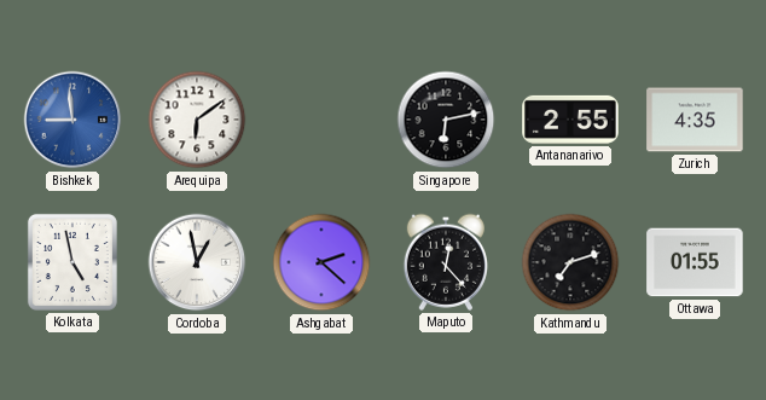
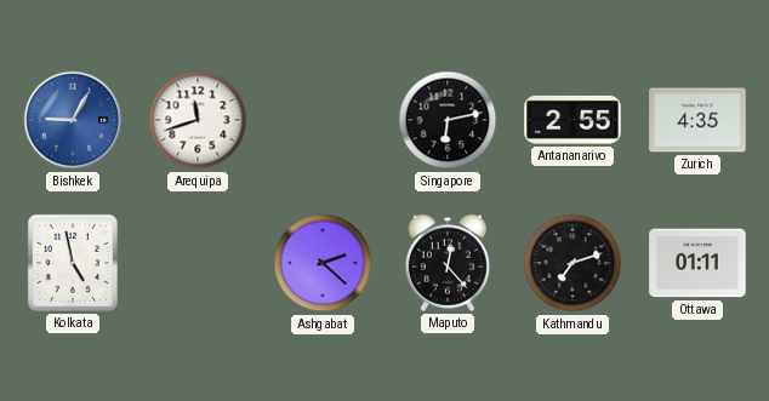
Bishkek: 8:59 -> 9:05
Arequipa: 6:09 -> 11:42
Cordoba: 12:58 -> none
Ottawa: 01:55 -> 01:11
